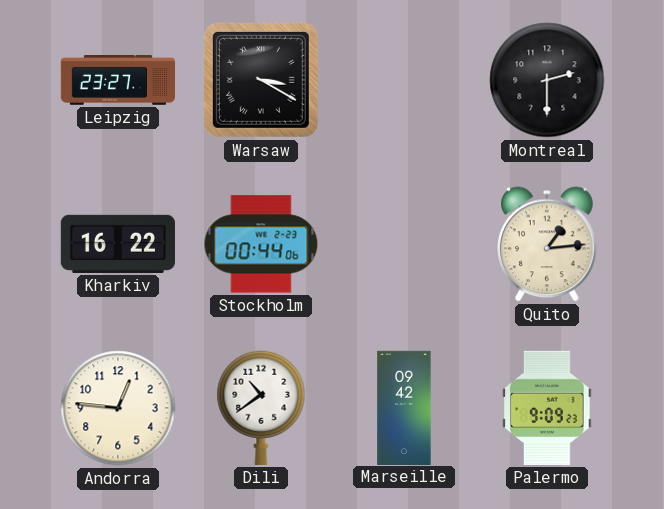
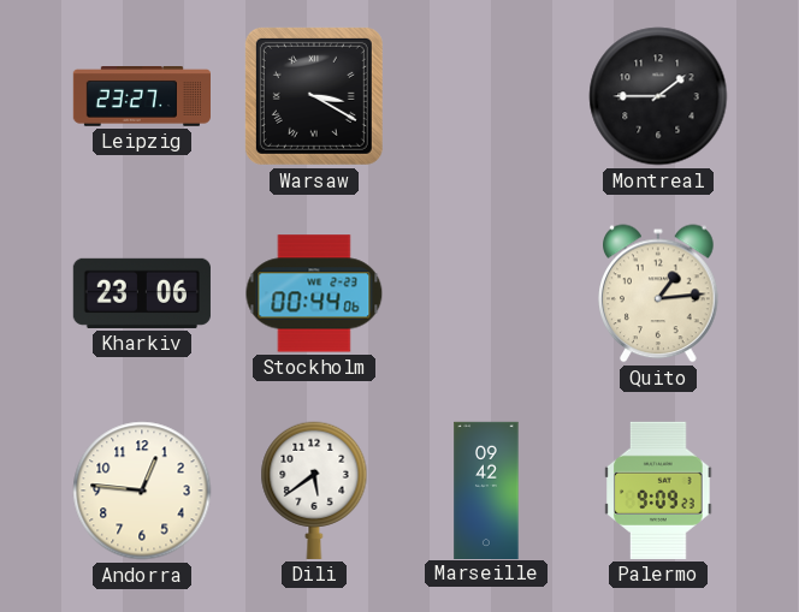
Montreal: 2:30 -> 1:45
Kharkiv: 16:22 -> 23:06
Dili: 10:39 -> 5:39
